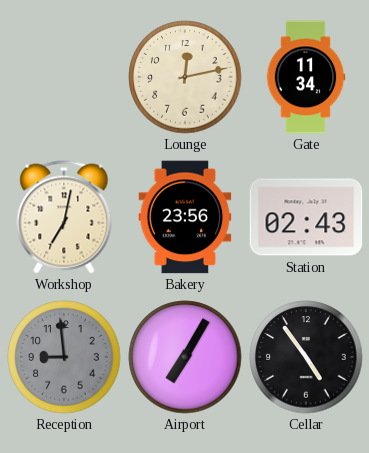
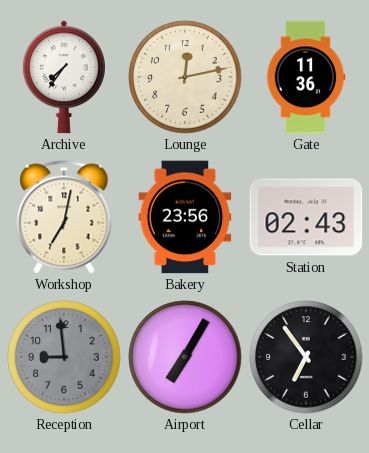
Archive: none -> 7:36
Gate: 11:34 -> 11:36
Cellar: 4:54 -> 6:54
